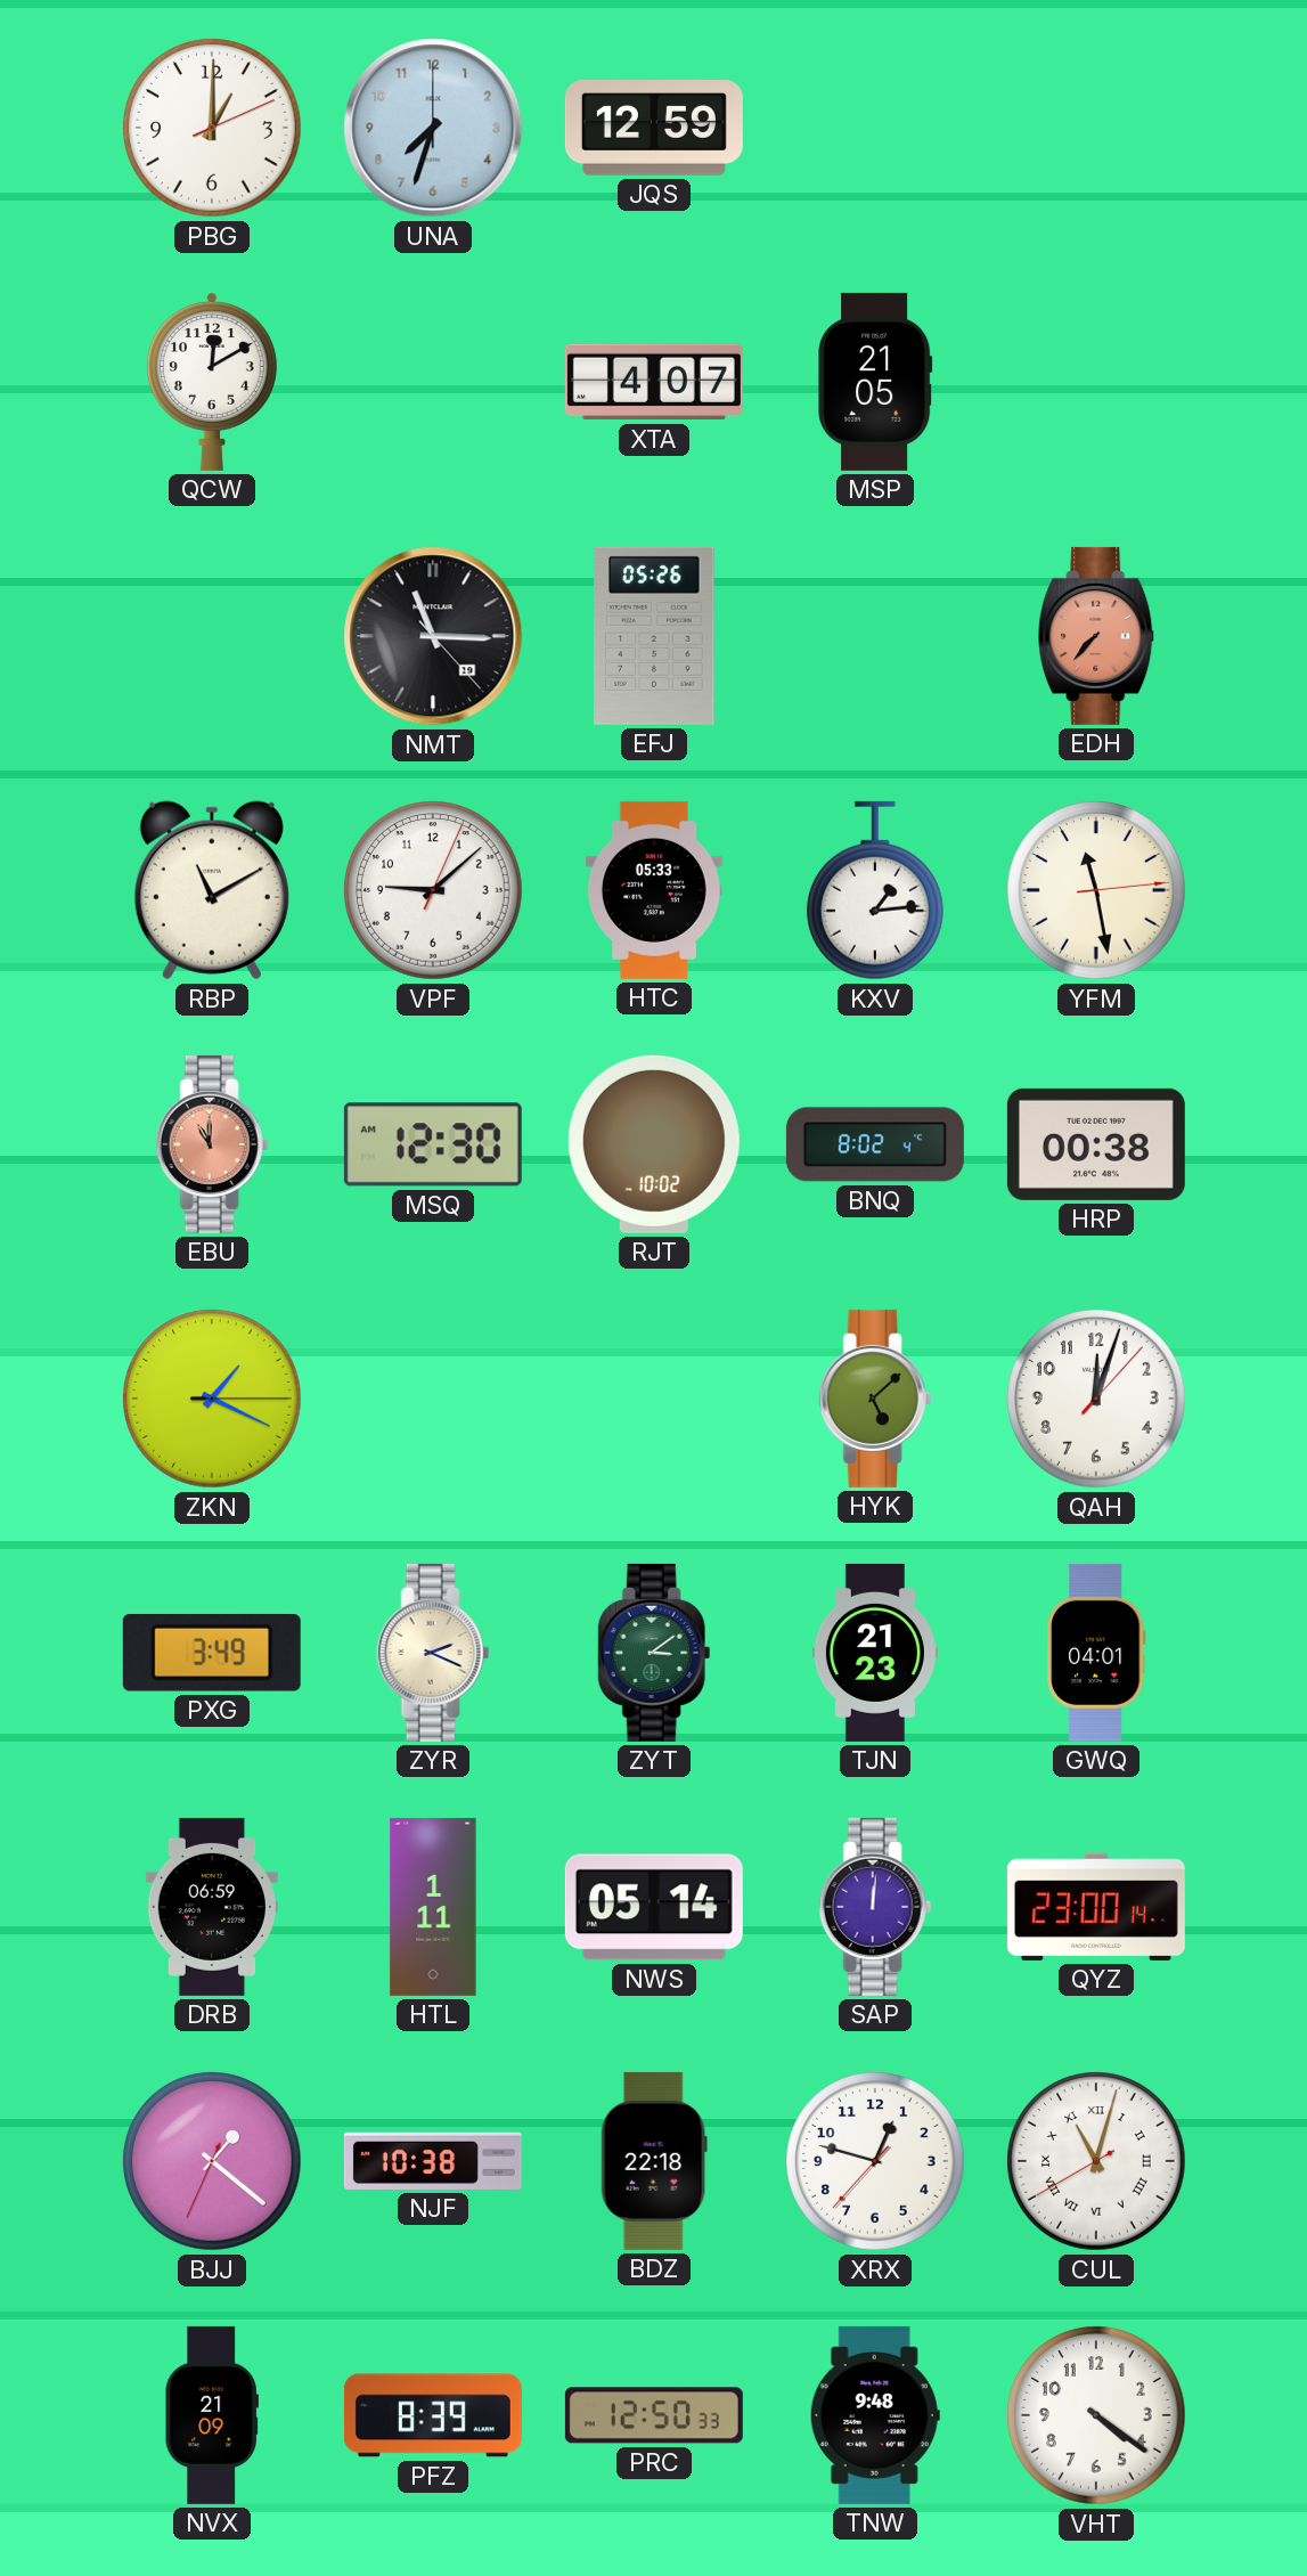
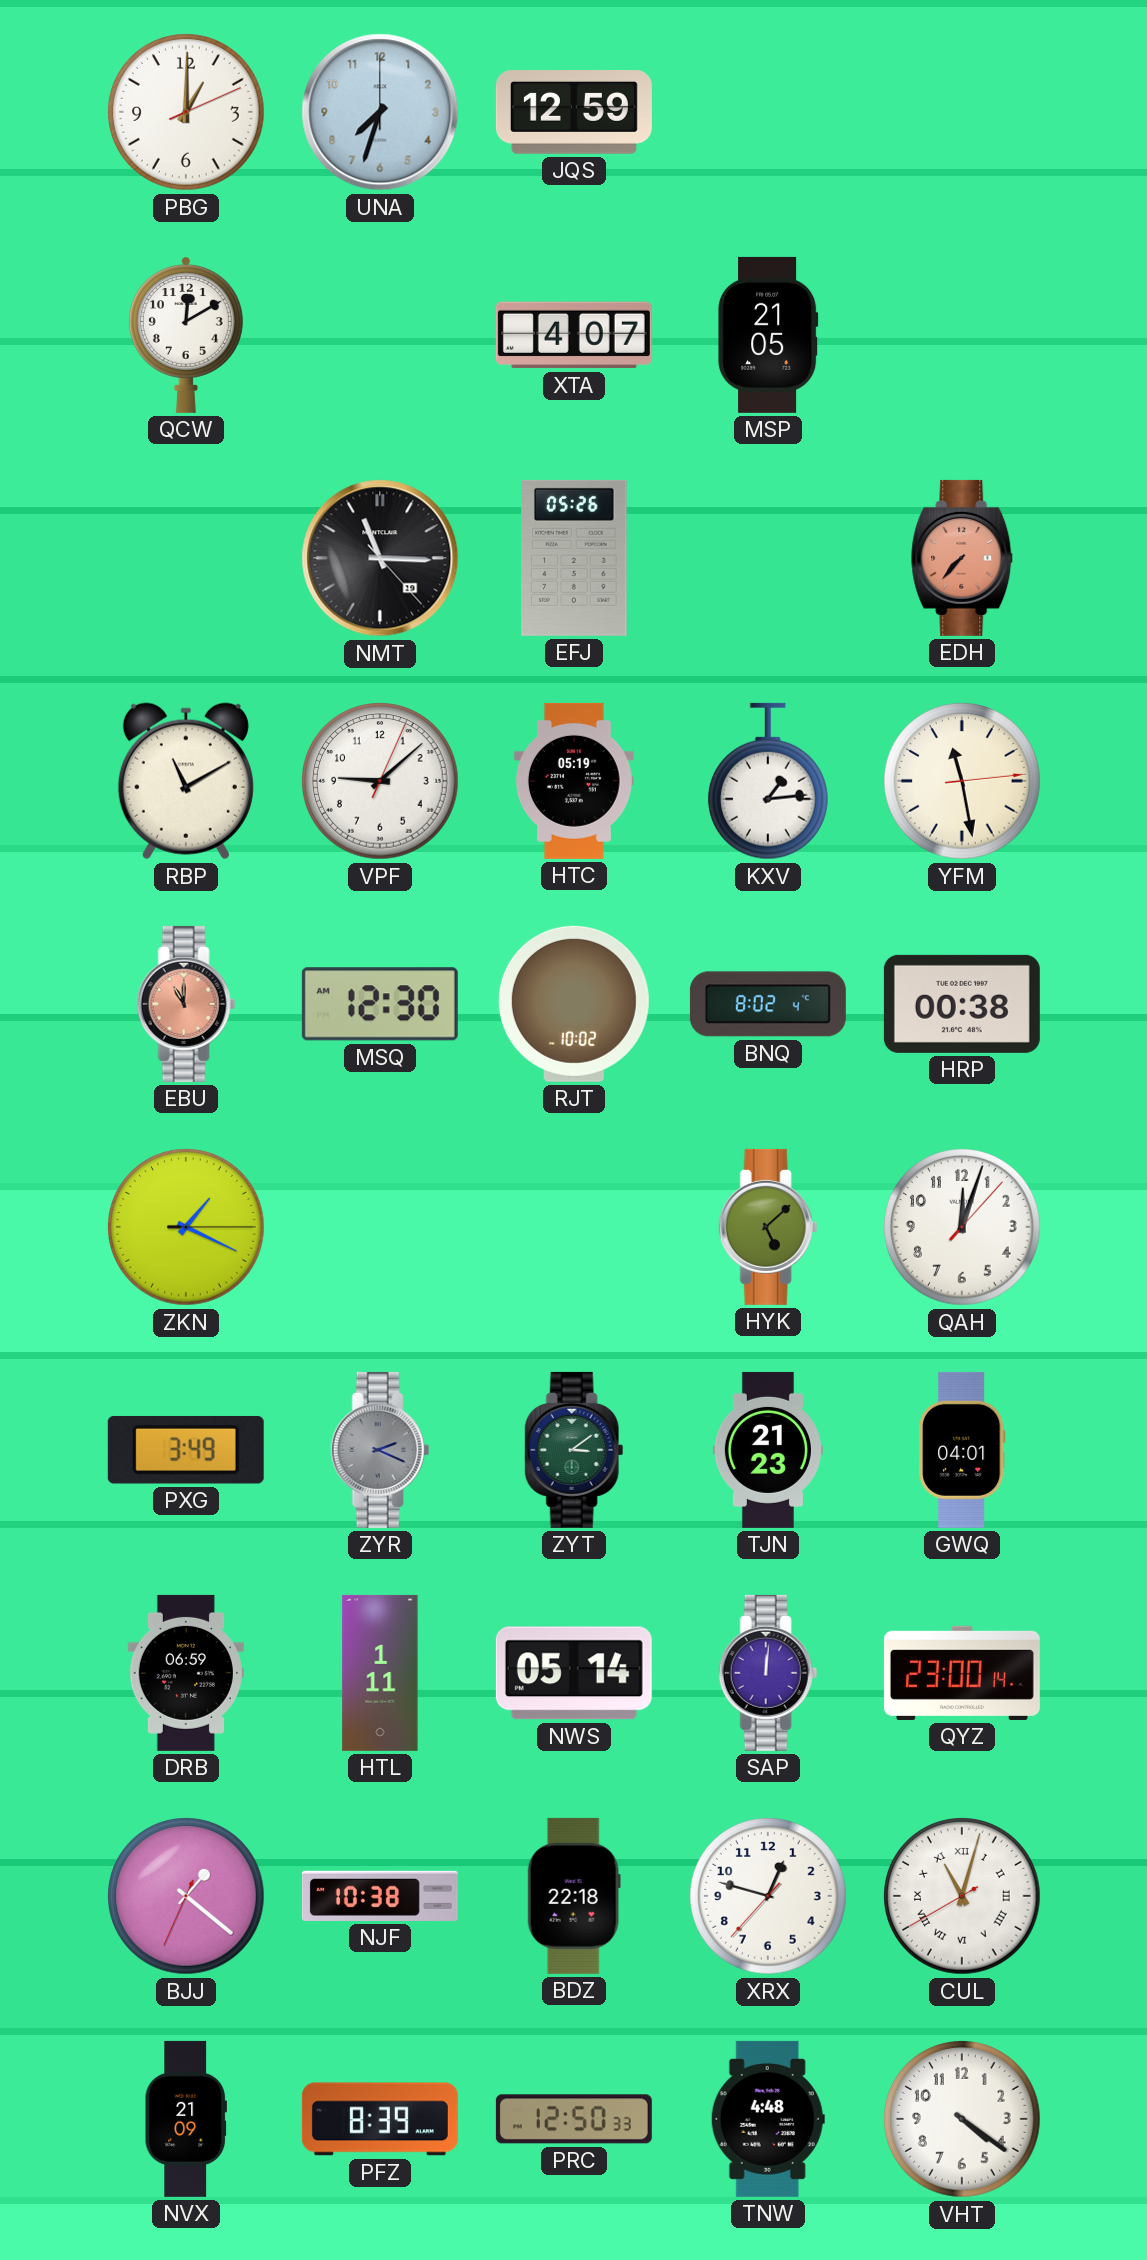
HTC: 05:33 -> 05:19
ZYR dial: cream -> grey
TNW: 9:48 -> 4:48
